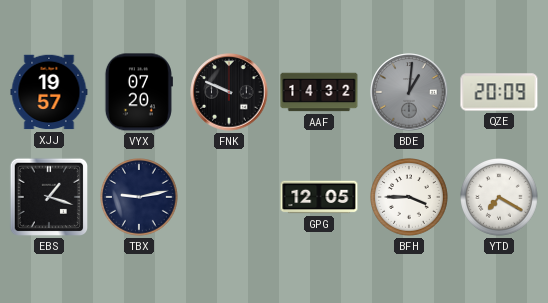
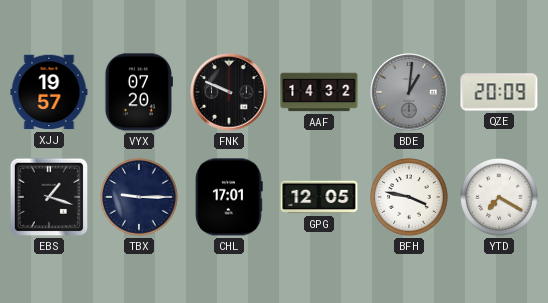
TBX: 9:13 -> 9:15
CHL: none -> 17:01
BFH: 3:45 -> 3:47
